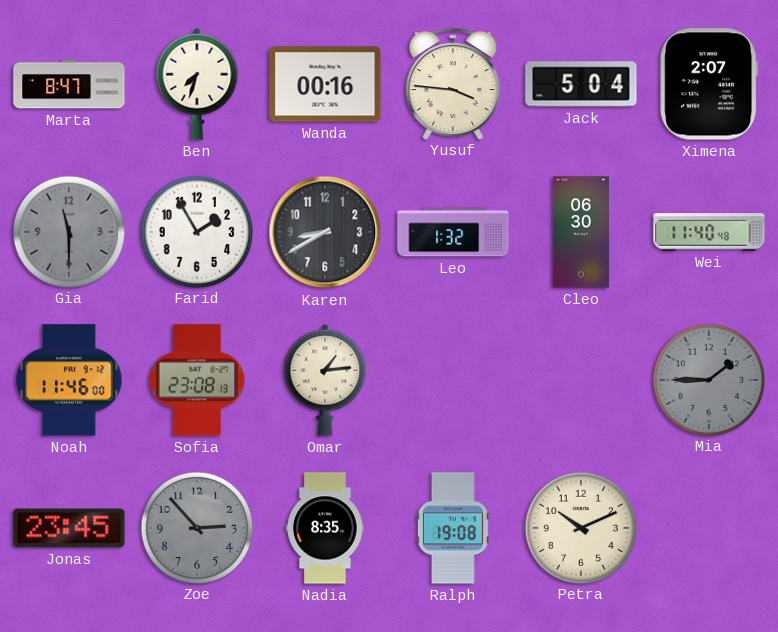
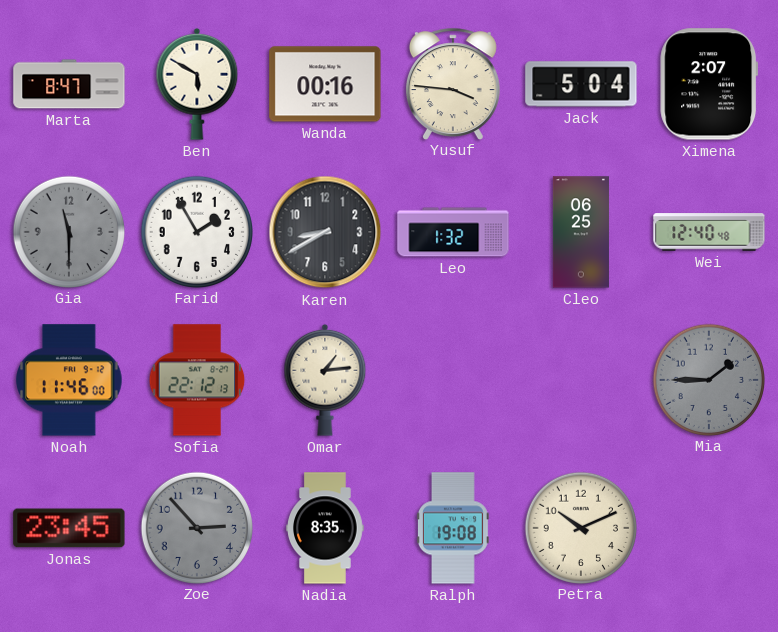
Ben: 7:33 -> 5:50
Cleo: 06:30 -> 06:25
Wei: 11:40 -> 12:40
Sofia: 23:08 -> 22:12
